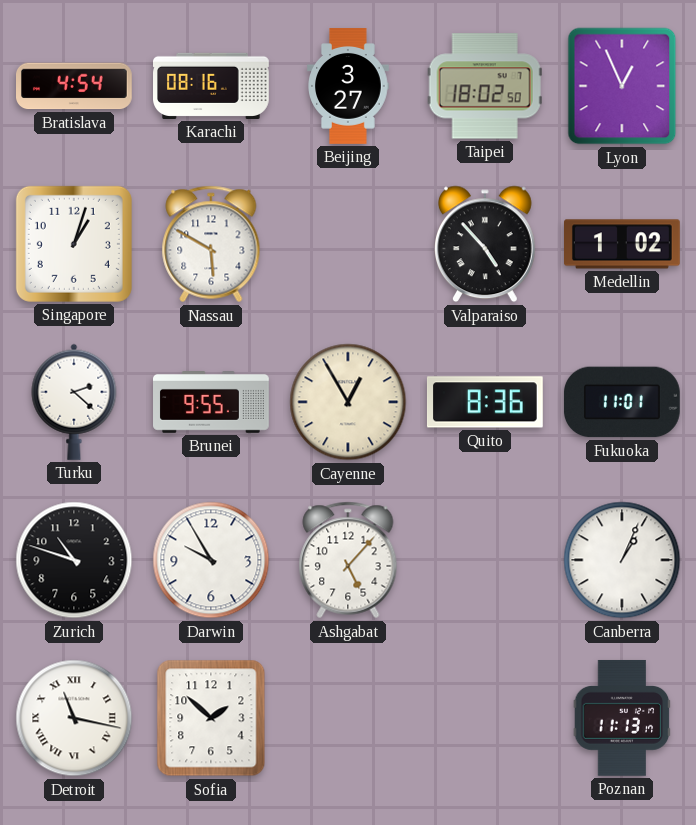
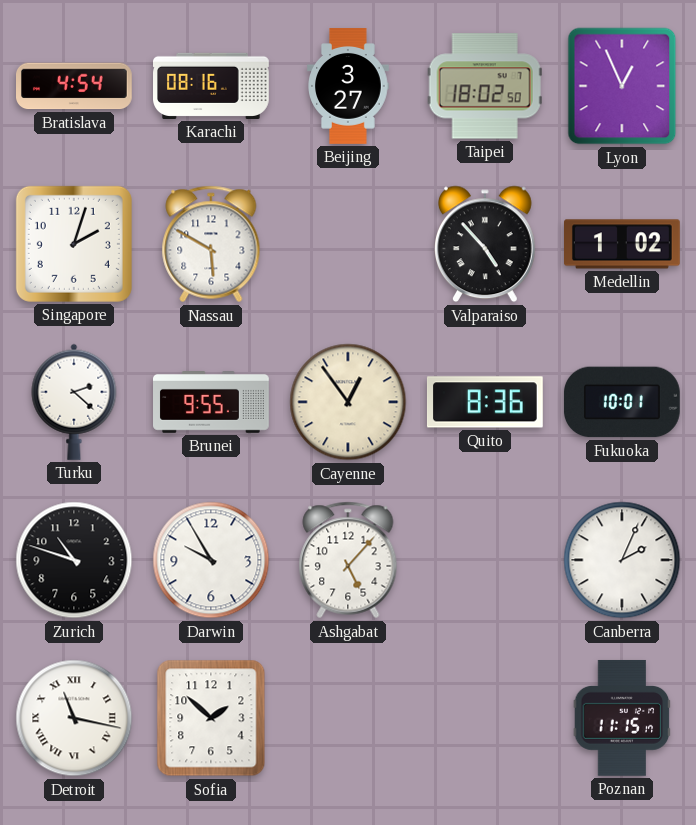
Singapore: 1:03 -> 2:03
Cayenne: 12:55 -> 12:54
Fukuoka: 11:01 -> 10:01
Canberra: 1:04 -> 2:04
Poznan: 11:13 -> 11:15
